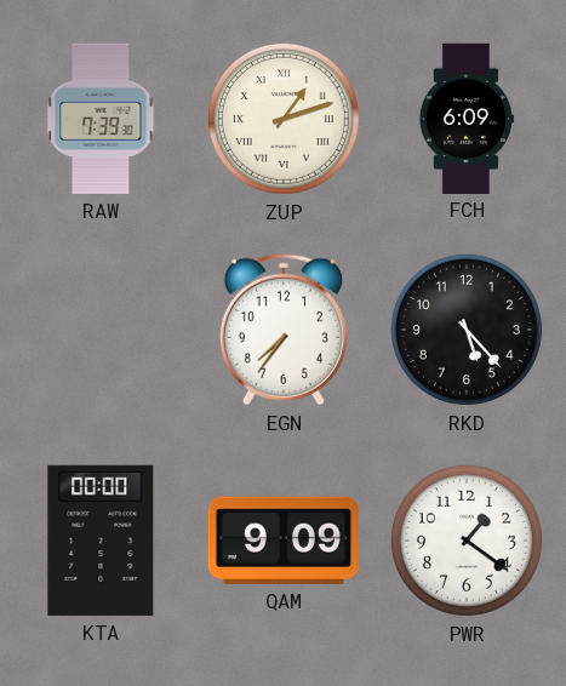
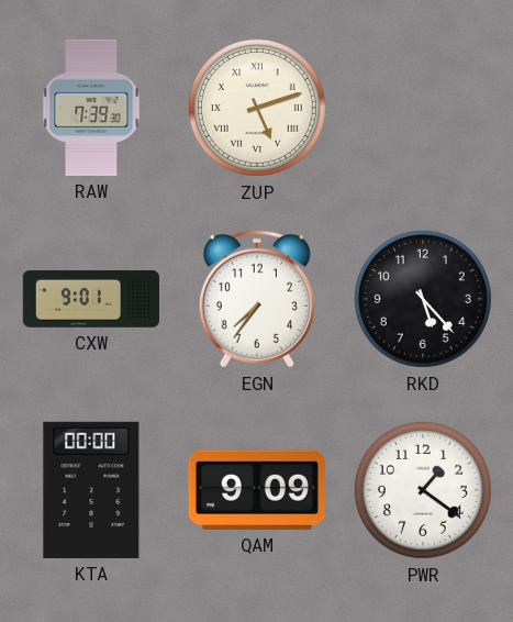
ZUP: 1:12 -> 5:12
FCH: 6:09 -> none
CXW: none -> 9:01
